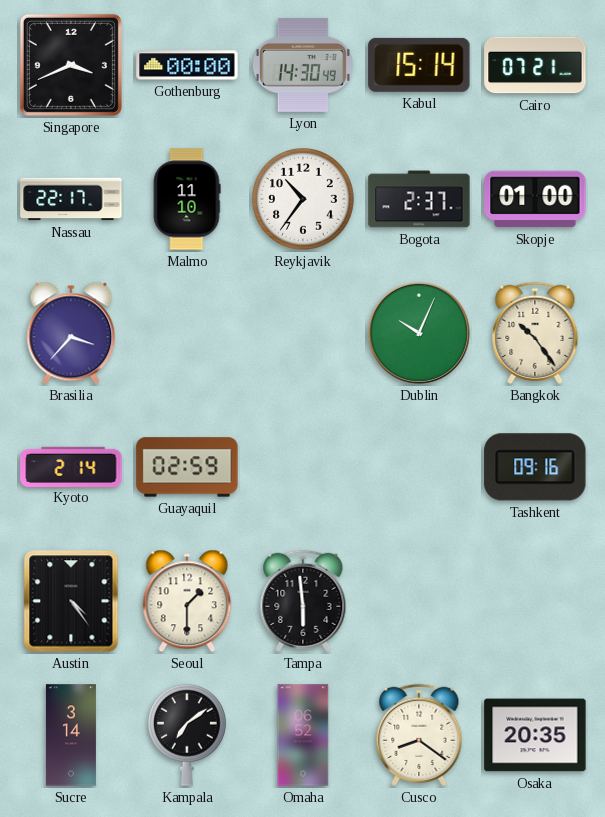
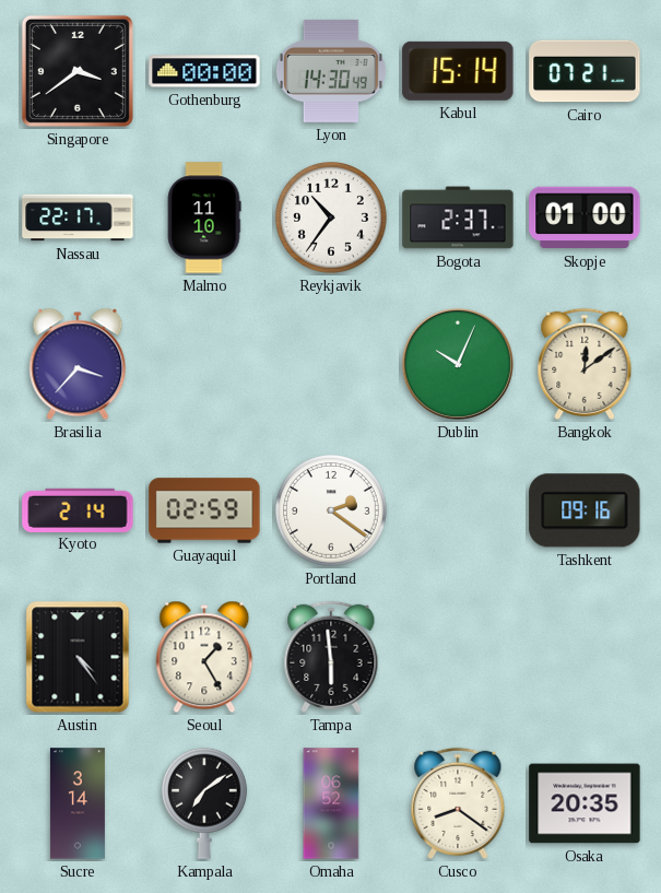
Singapore: 3:41 -> 3:39
Bangkok: 10:24 -> 12:09
Portland: none -> 2:21
Seoul: 1:30 -> 1:25
